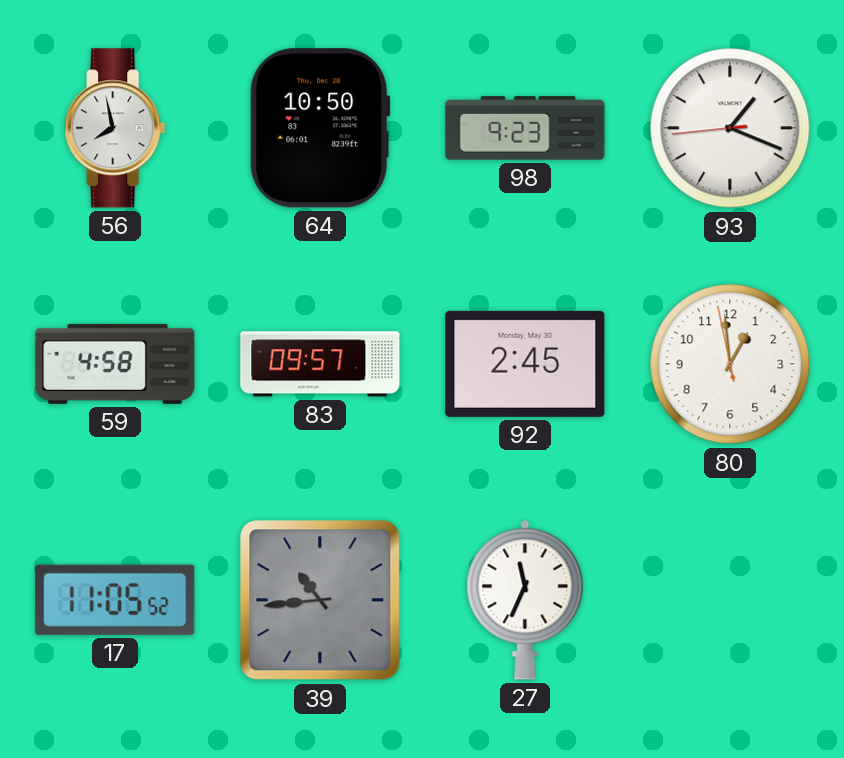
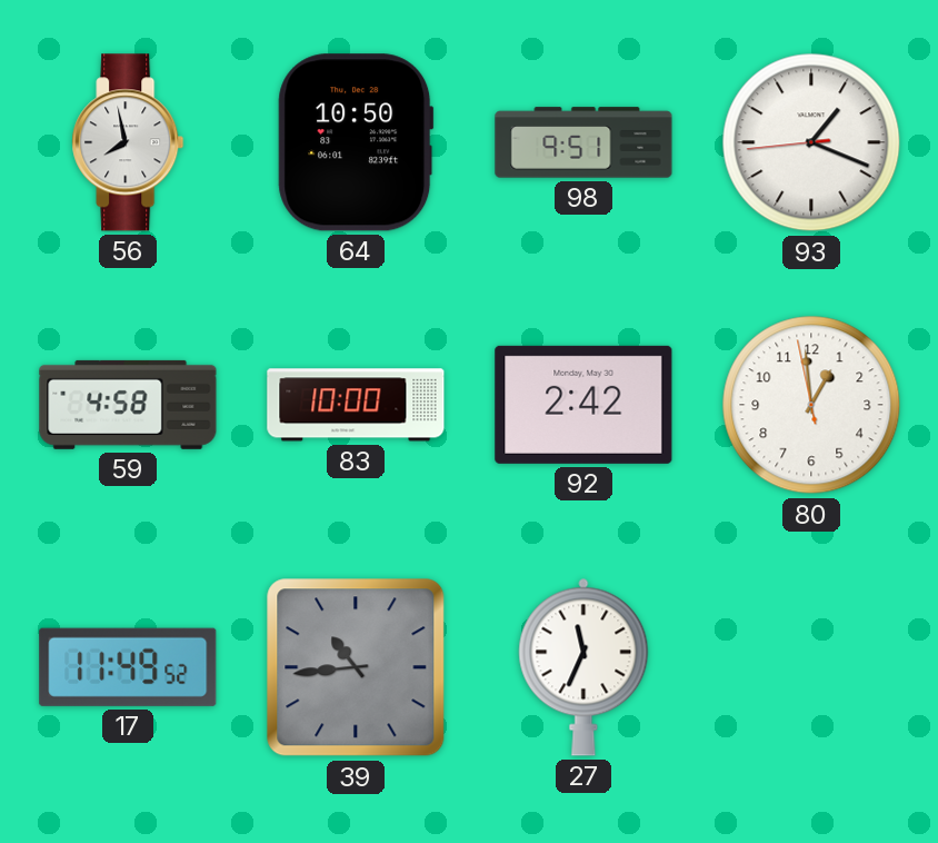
98: 9:23 -> 9:51
83: 09:57 -> 10:00
92: 2:45 -> 2:42
17: 11:05 -> 11:49
